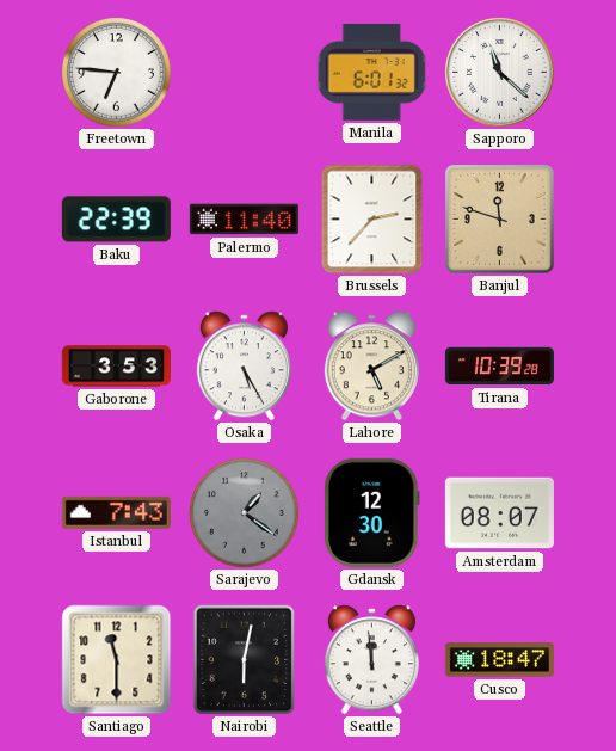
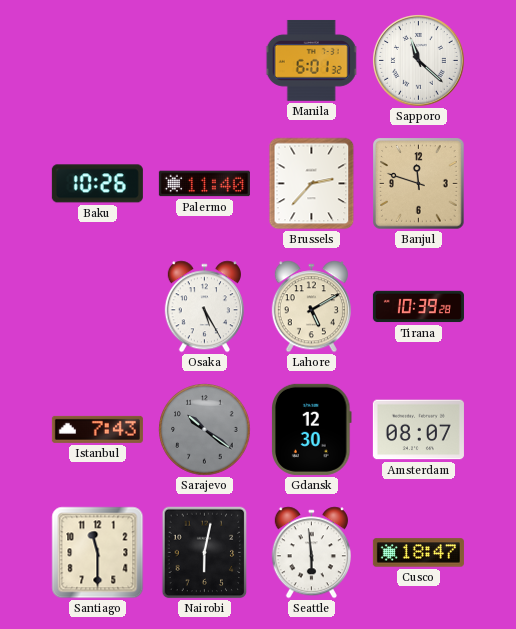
Freetown: 6:46 -> none
Baku: 22:39 -> 10:26
Gaborone: 3:53 -> none
Sarajevo: 1:21 -> 10:21
Seattle: 11:59 -> 5:59
